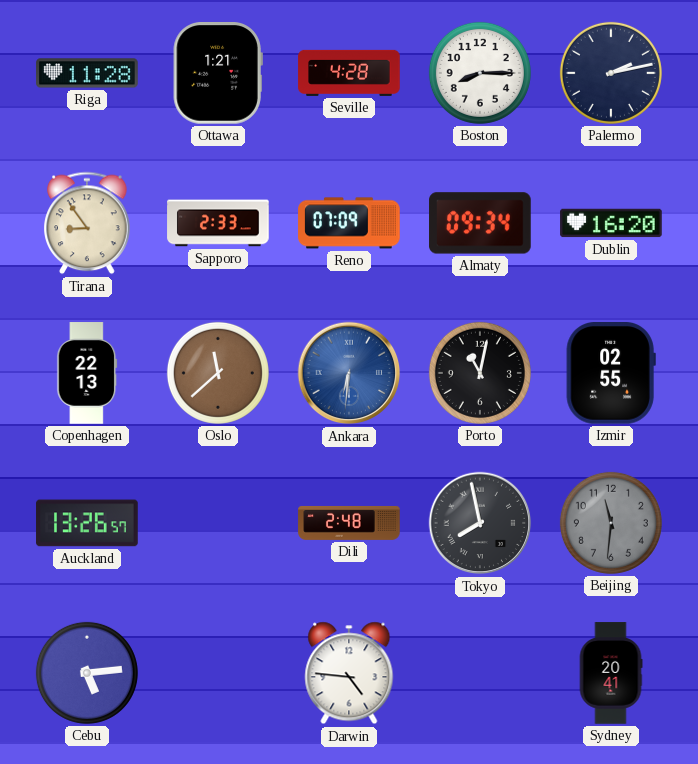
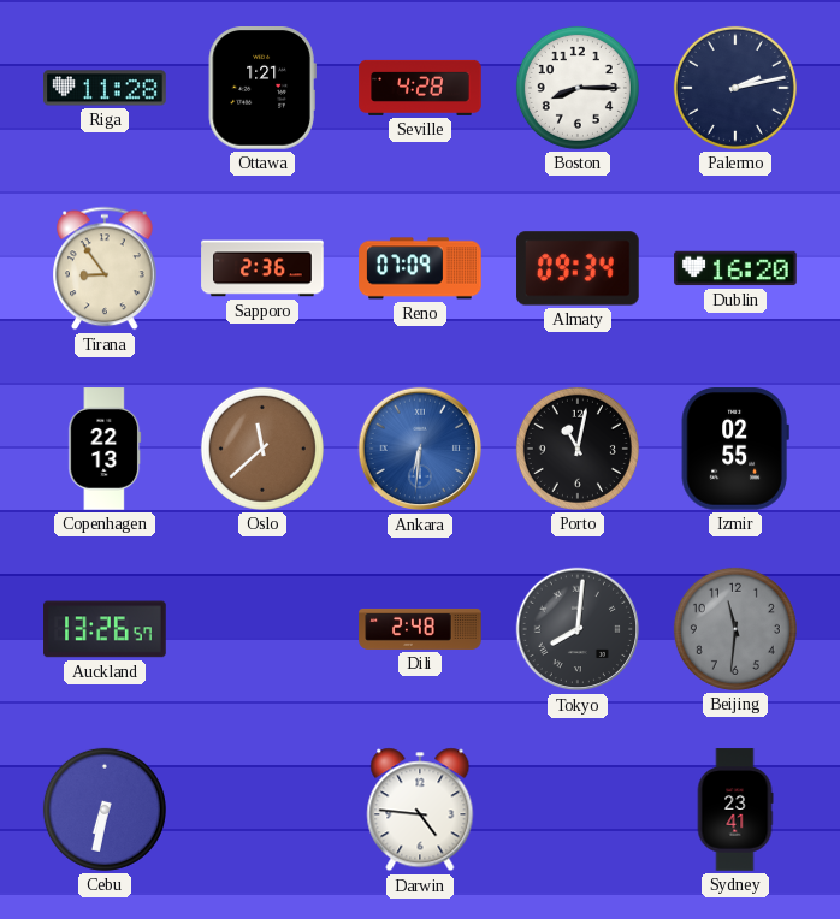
Sapporo: 2:33 -> 2:36
Tokyo: 7:58 -> 8:01
Cebu: 5:14 -> 6:32
Sydney: 20:41 -> 23:41
